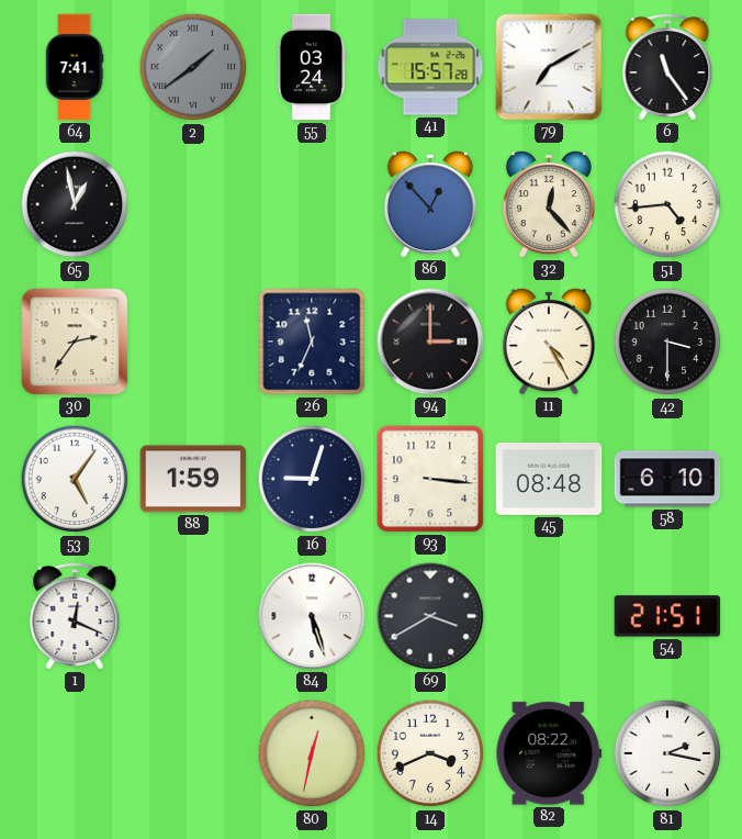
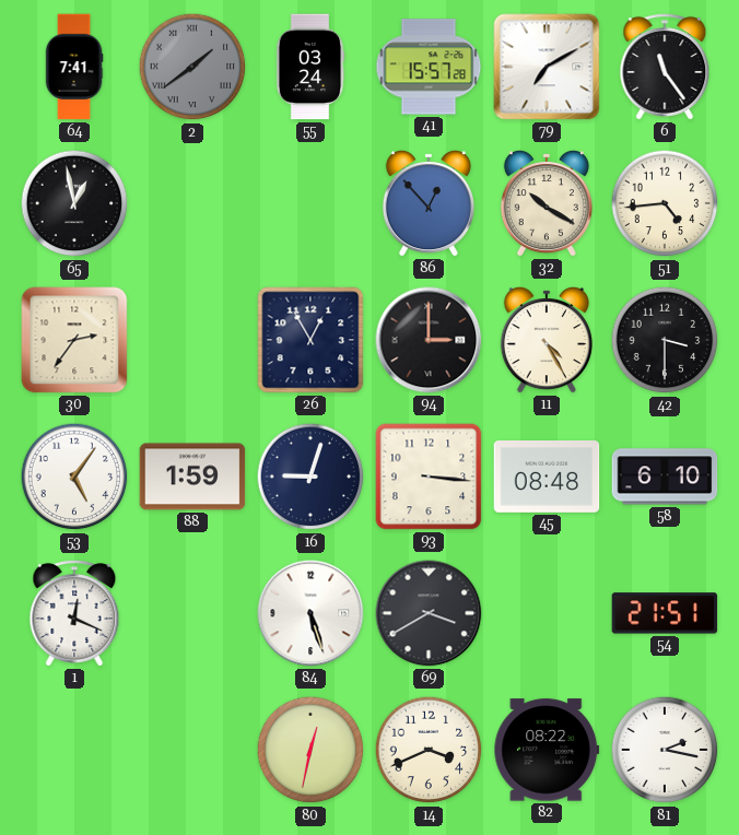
32: 12:23 -> 10:20
26: 11:34 -> 12:55
